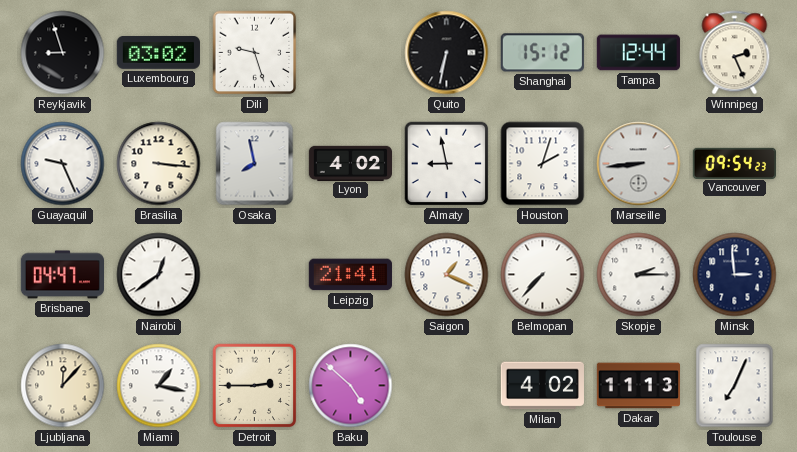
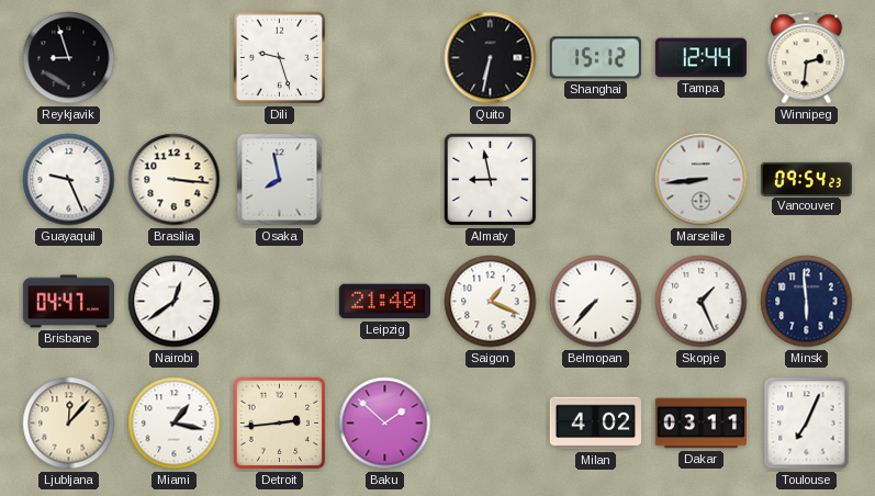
Luxembourg: 03:02 -> none
Winnipeg: 2:26 -> 2:31
Lyon: 4:02 -> none
Houston: 2:03 -> none
Leipzig: 21:41 -> 21:40
Skopje: 2:15 -> 1:26
Minsk: 2:59 -> 5:59
Detroit: 2:45 -> 2:44
Baku: 4:52 -> 1:52
Dakar: 11:13 -> 03:11
